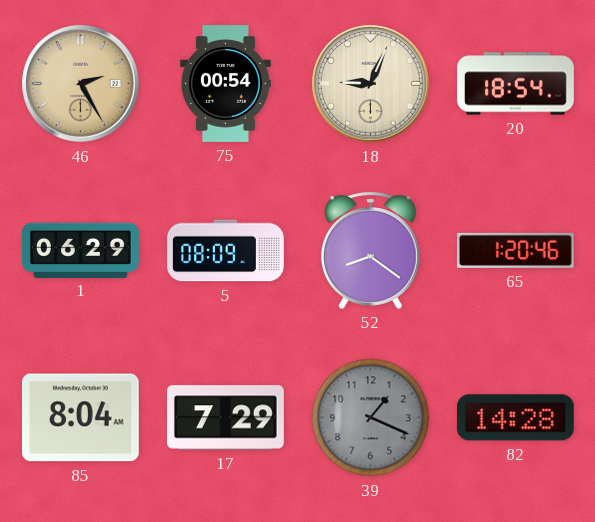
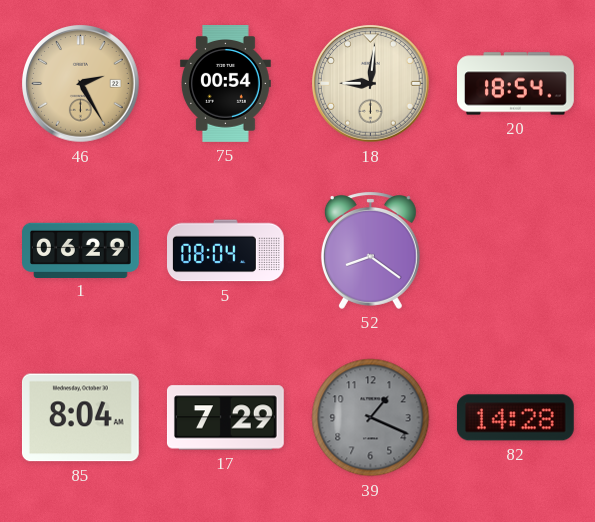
18: 9:04 -> 9:01
5: 08:09 -> 08:04
65: 1:20 -> none
